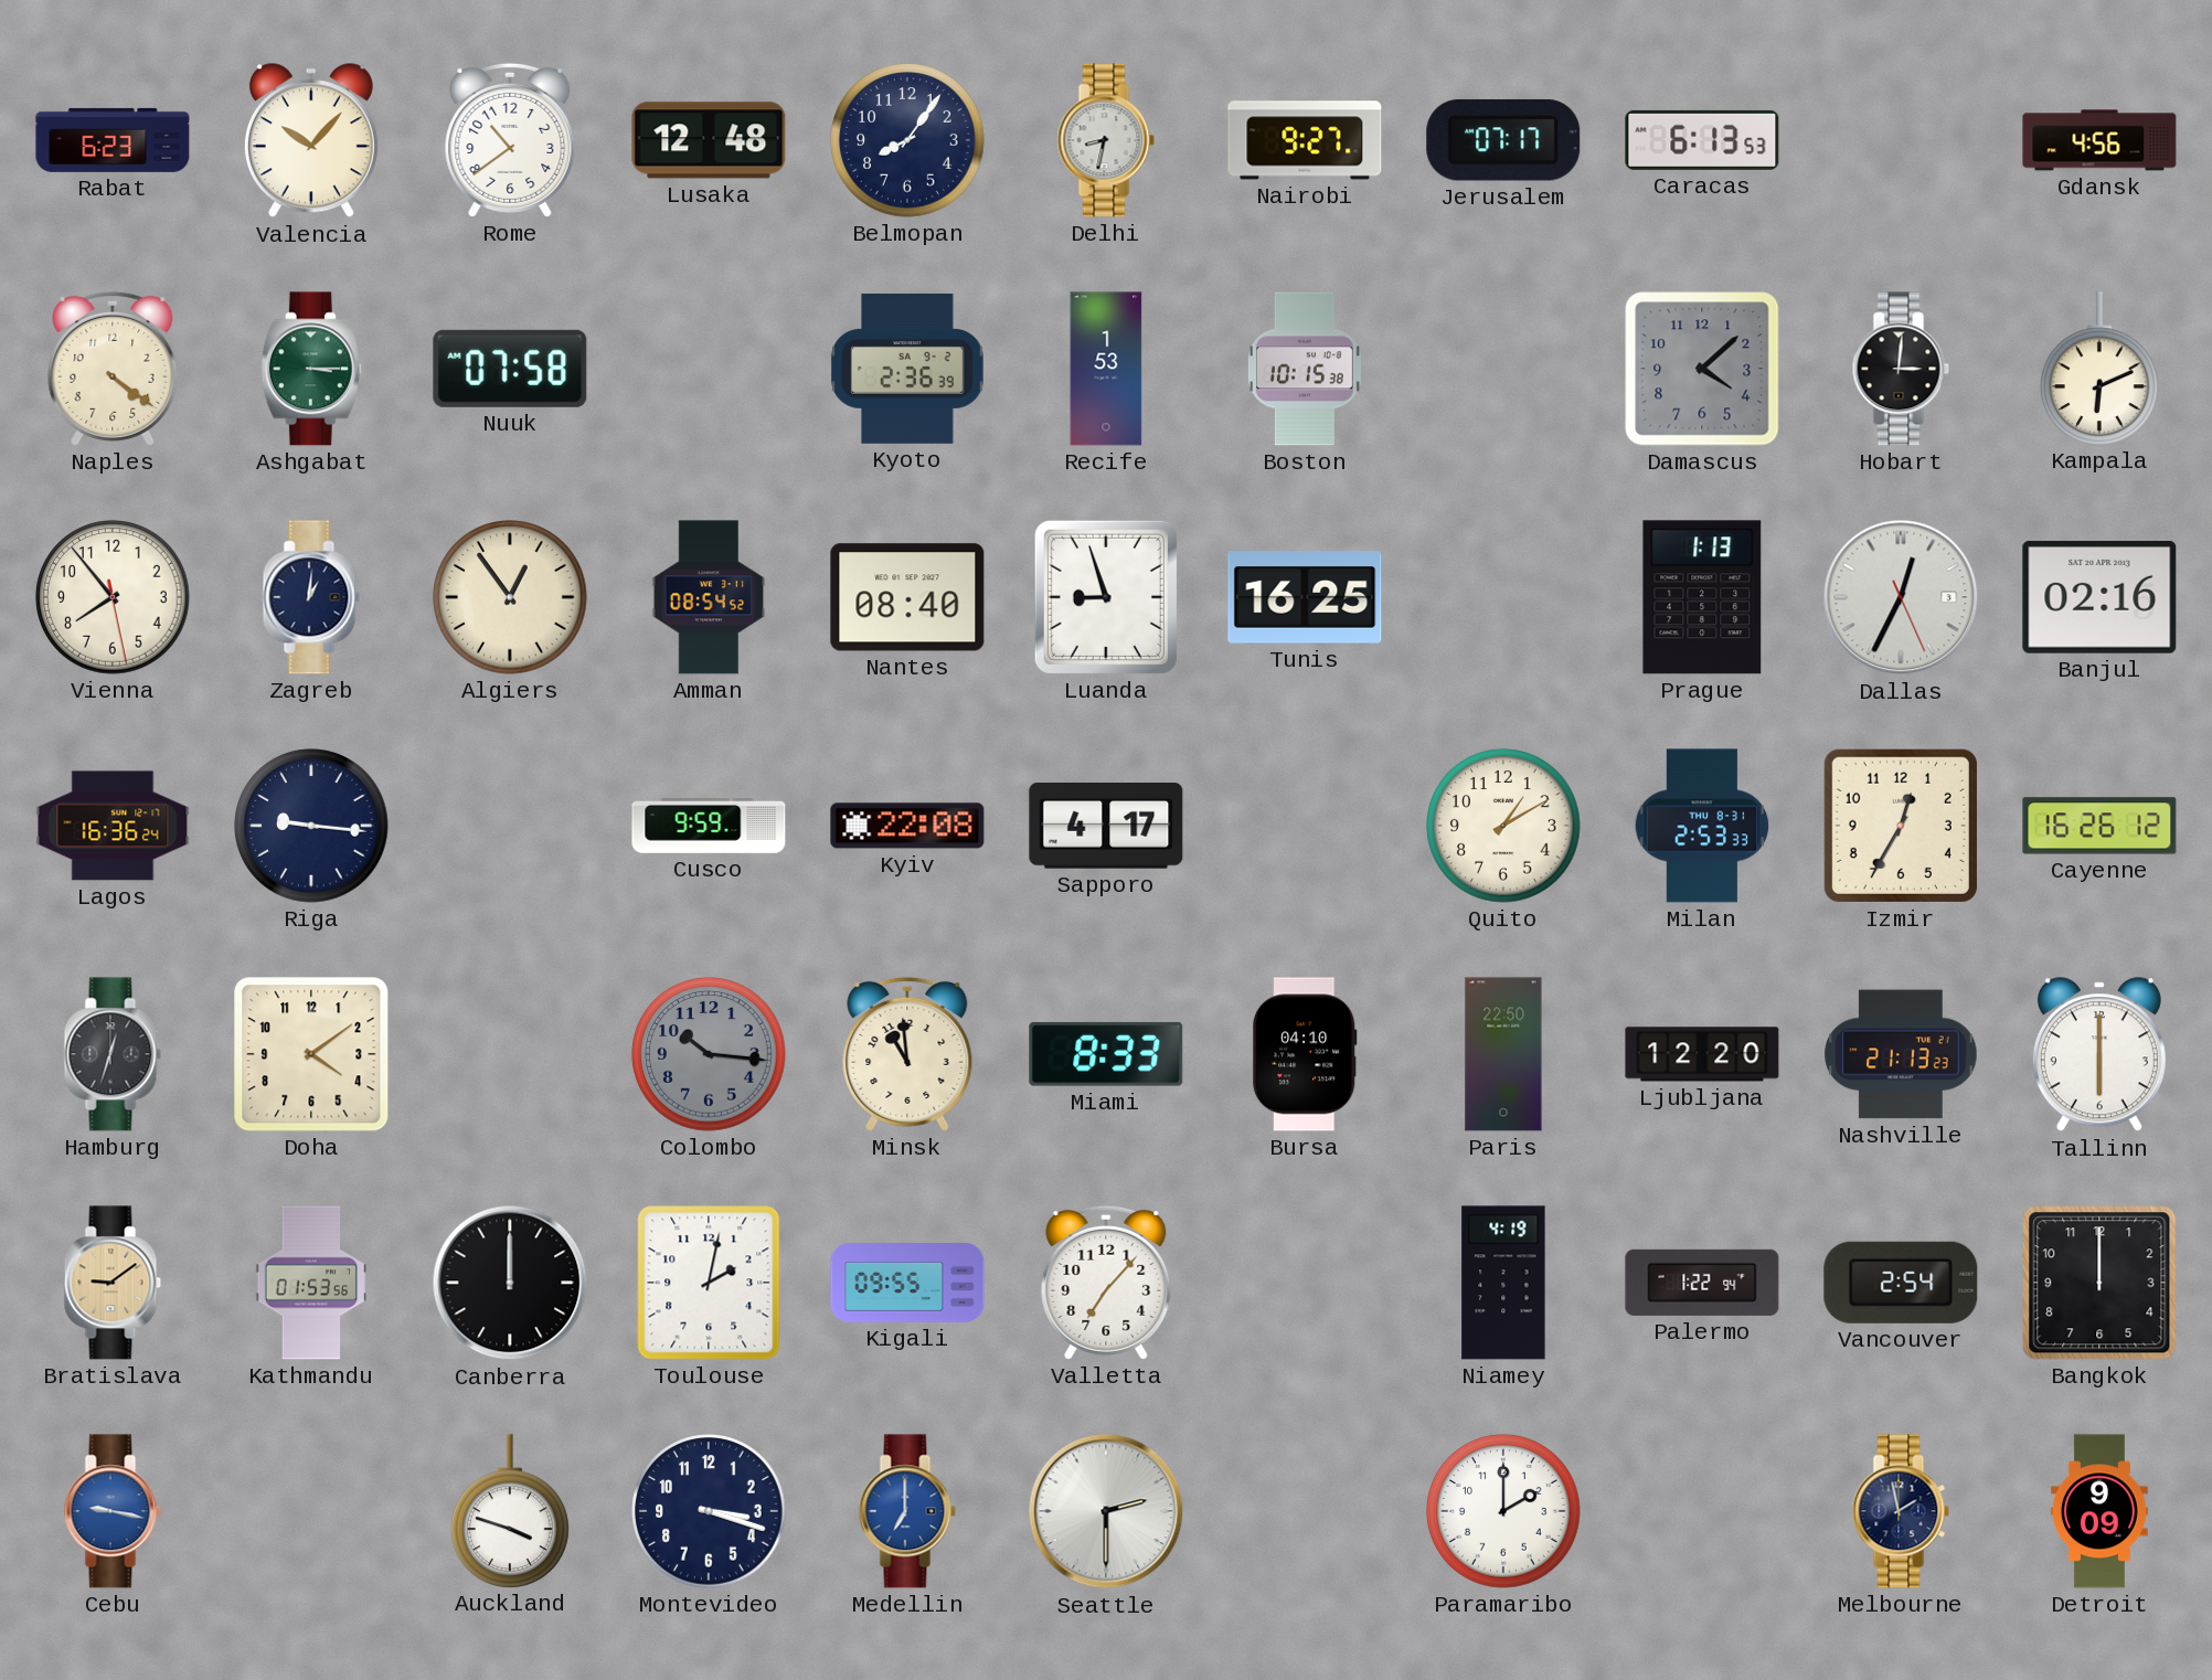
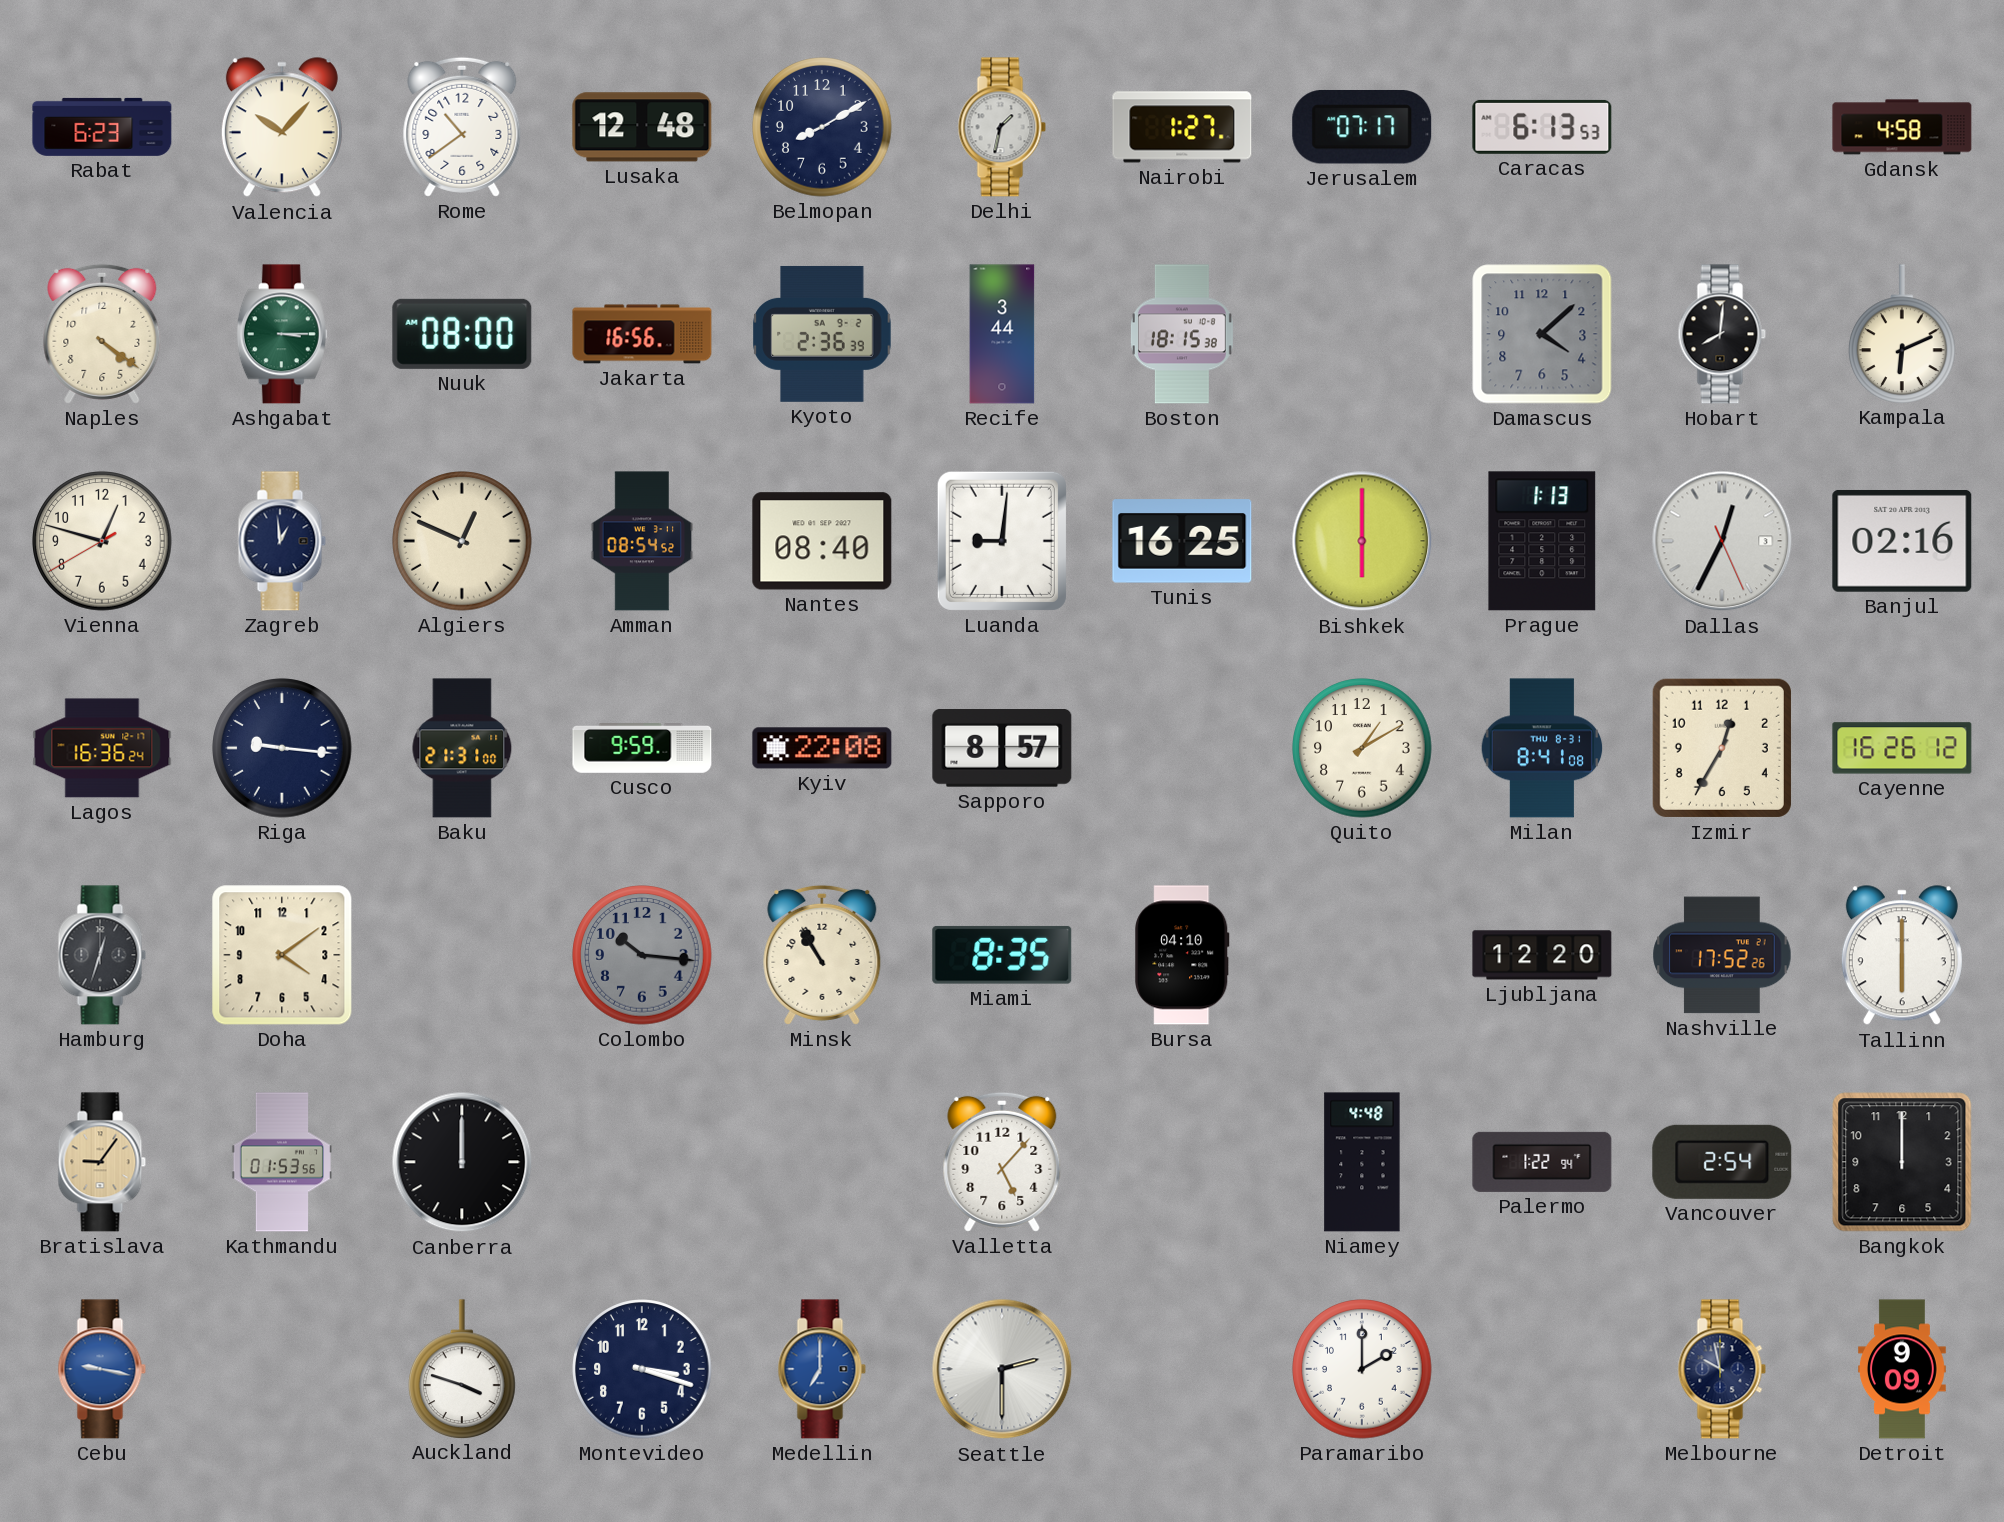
Belmopan: 8:06 -> 8:10
Delhi: 8:32 -> 1:32
Nairobi: 9:27 -> 1:27
Gdansk: 4:56 -> 4:58
Nuuk: 07:58 -> 08:00
Jakarta: none -> 16:56
Recife: 1:53 -> 3:44
Boston: 10:15 -> 18:15
Hobart: 3:01 -> 8:01
Vienna: 7:53 -> 12:47
Zagreb: 1:01 -> 12:59
Algiers: 12:54 -> 12:49
Luanda: 8:57 -> 9:01
Bishkek: none -> 6:00
Baku: none -> 21:31
Sapporo: 4:17 -> 8:57
Milan: 2:53 -> 8:41
Minsk: 10:59 -> 10:55
Miami: 8:33 -> 8:35
Paris: 22:50 -> none
Nashville: 21:13 -> 17:52
Bratislava: 9:09 -> 9:06
Toulouse: 2:02 -> none
Kigali: 09:55 -> none
Valletta: 7:07 -> 5:07
Niamey: 4:19 -> 4:48
Melbourne: 1:58 -> 9:58
